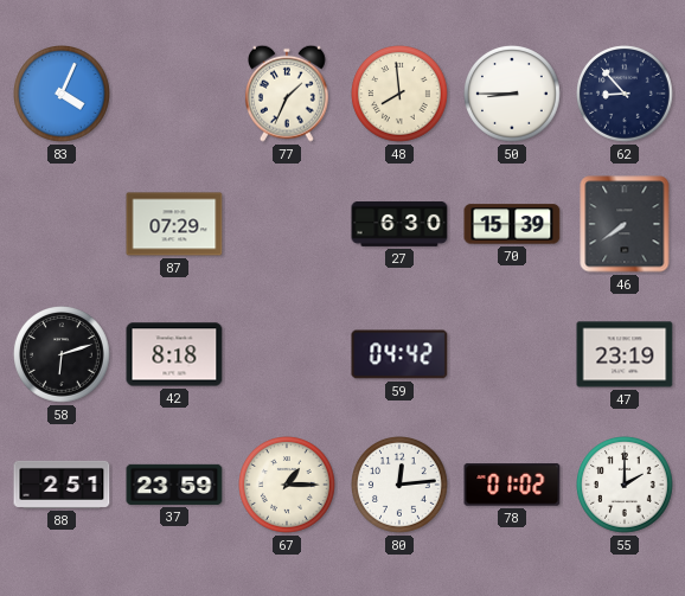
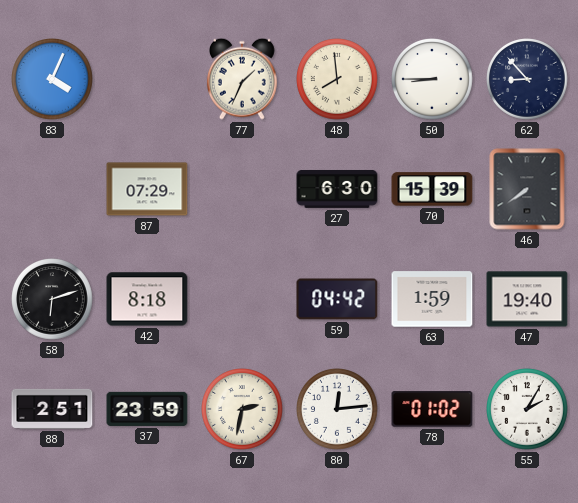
63: none -> 1:59
47: 23:19 -> 19:40
67: 1:15 -> 2:32
55: 2:00 -> 2:05
